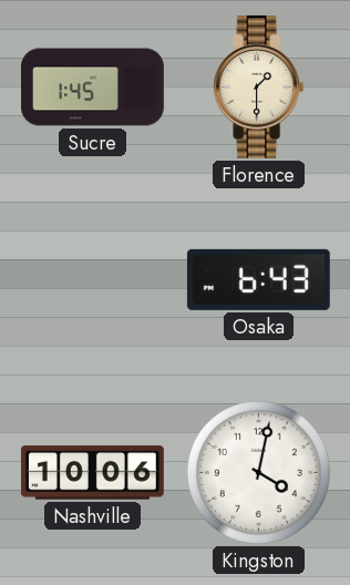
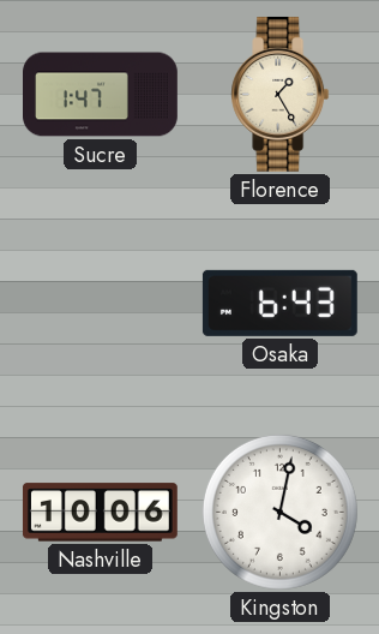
Sucre: 1:45 -> 1:47
Florence: 1:30 -> 1:25
